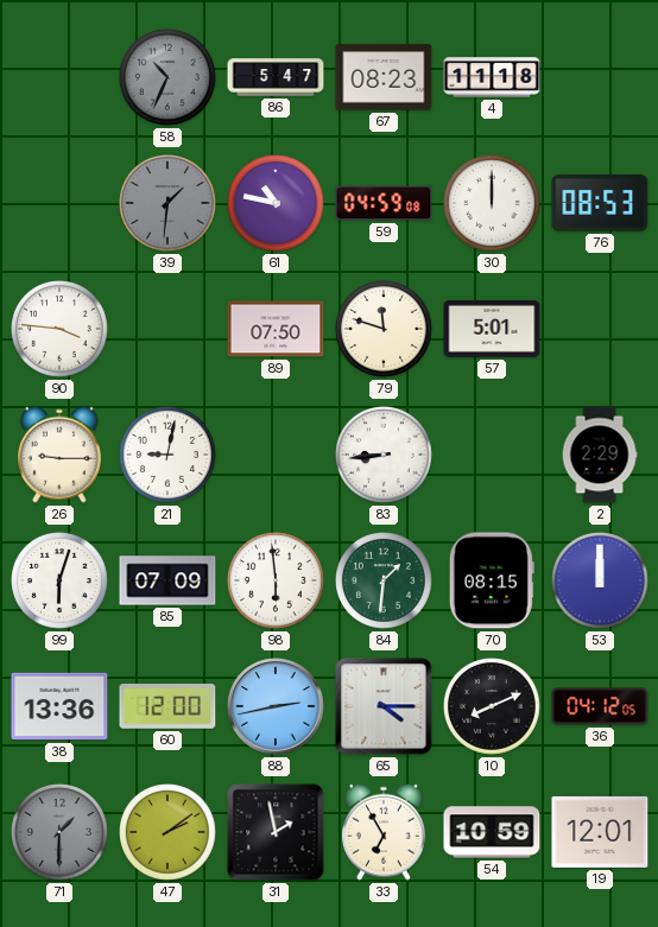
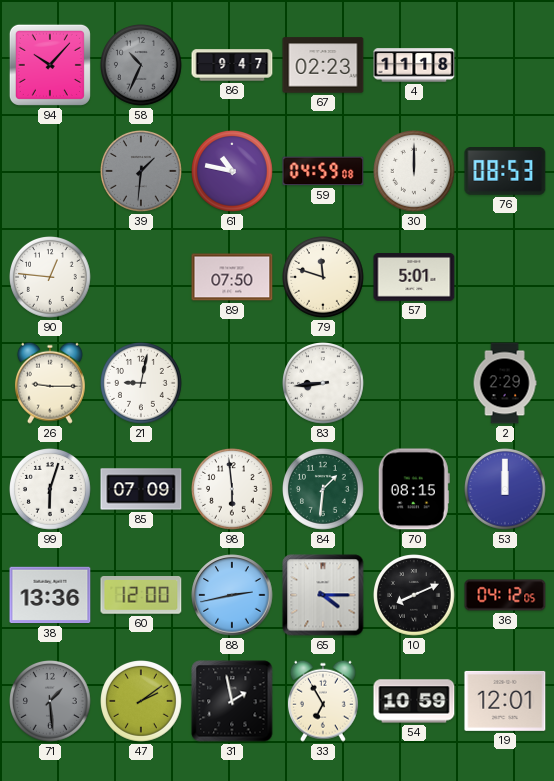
94: none -> 10:07
86: 5:47 -> 9:47
67: 08:23 -> 02:23
90: 3:46 -> 12:46
71: 1:30 -> 1:29
